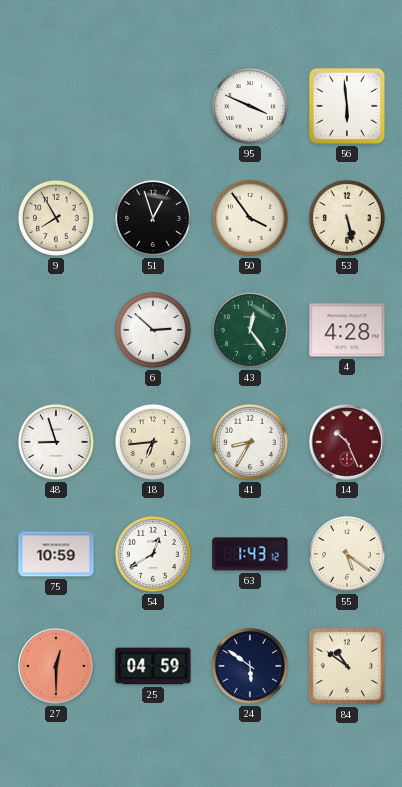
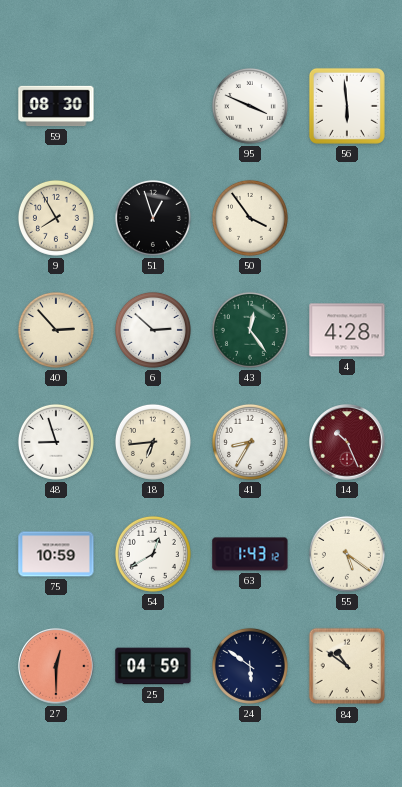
59: none -> 08:30
53: 5:28 -> none
40: none -> 2:53
